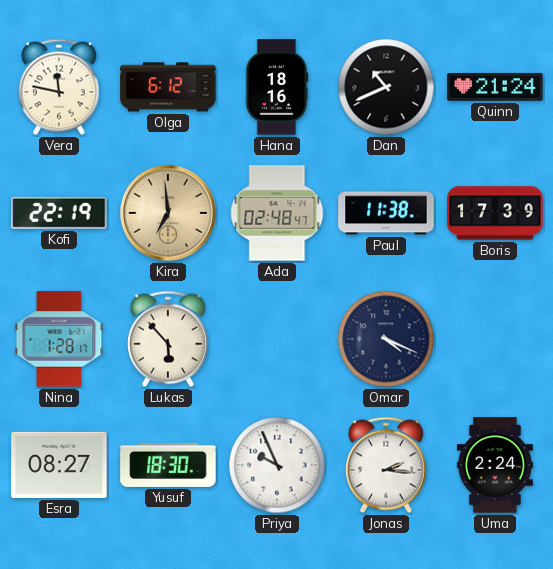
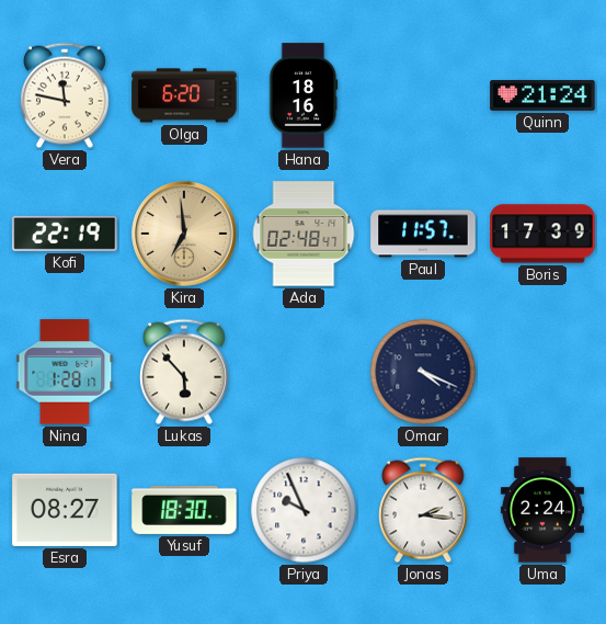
Olga: 6:12 -> 6:20
Dan: 10:41 -> none
Paul: 11:38 -> 11:57
